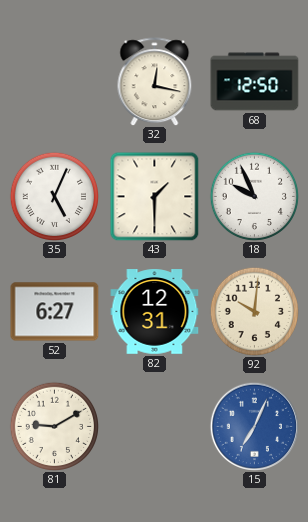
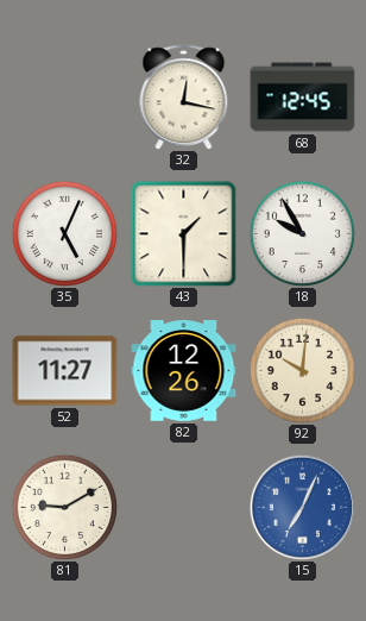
68: 12:50 -> 12:45
18: 9:56 -> 9:55
52: 6:27 -> 11:27
82: 12:31 -> 12:26
